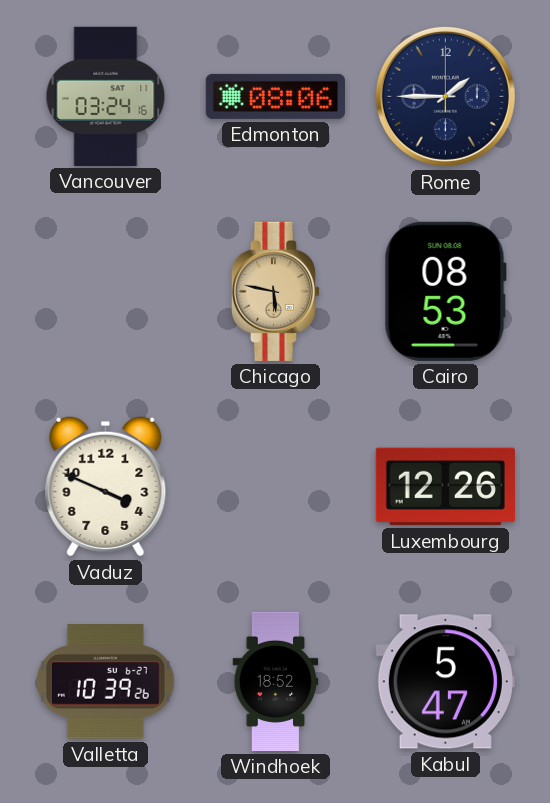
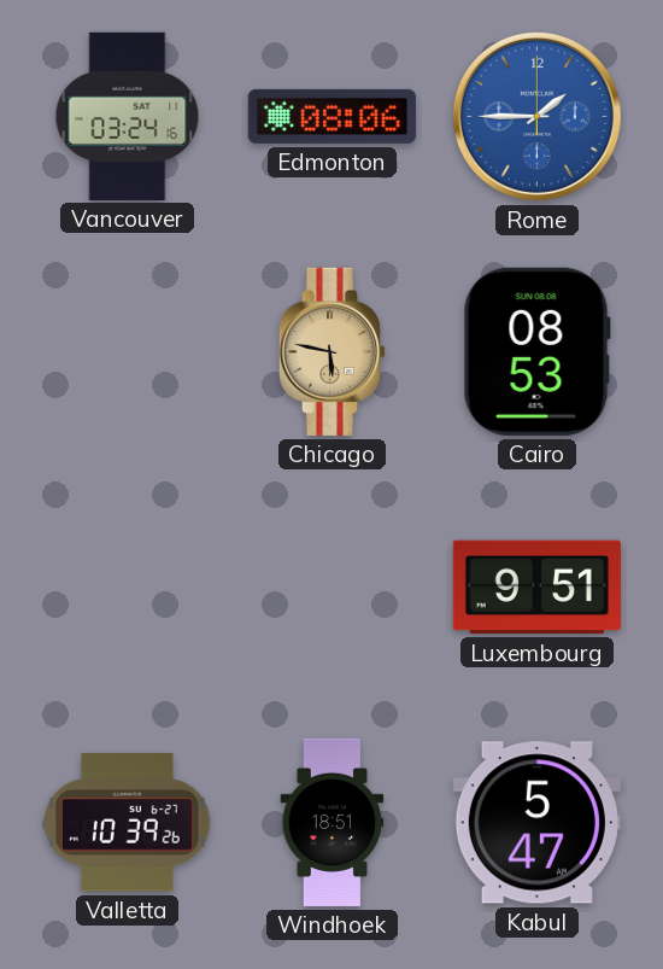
Rome dial: navy -> blue
Vaduz: 3:49 -> none
Luxembourg: 12:26 -> 9:51
Windhoek: 18:52 -> 18:51
